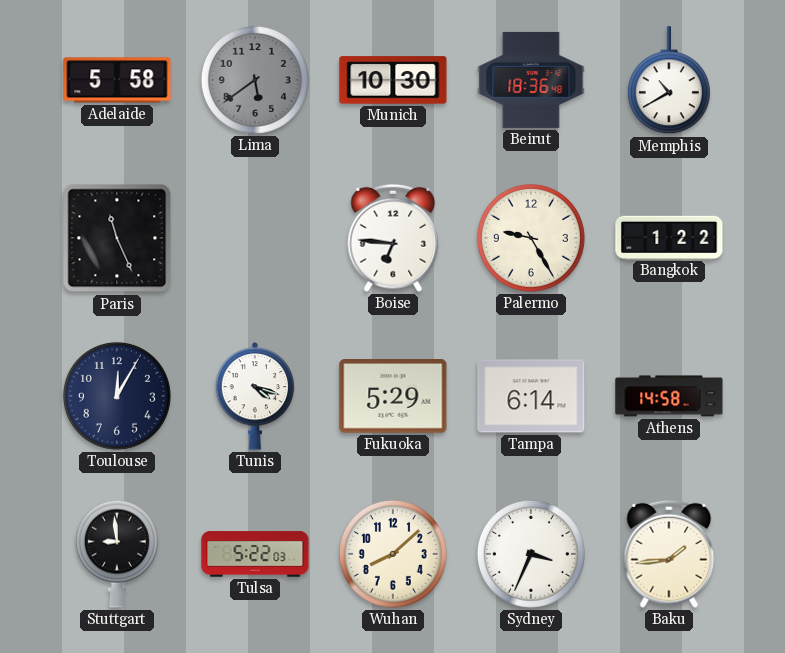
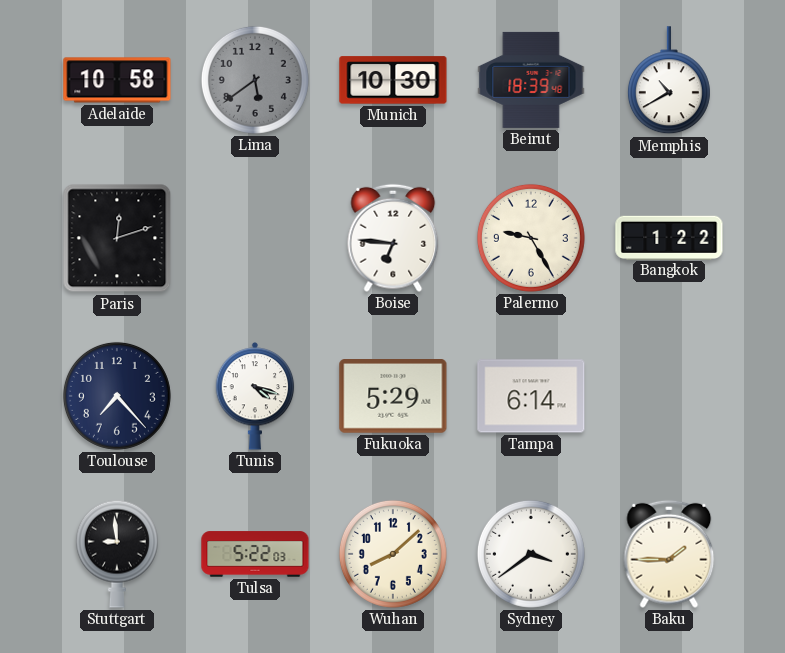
Adelaide: 5:58 -> 10:58
Beirut: 18:36 -> 18:39
Paris: 11:26 -> 12:12
Toulouse: 12:05 -> 7:23
Athens: 14:58 -> none
Sydney: 3:34 -> 3:39
Baku: 1:44 -> 1:45
